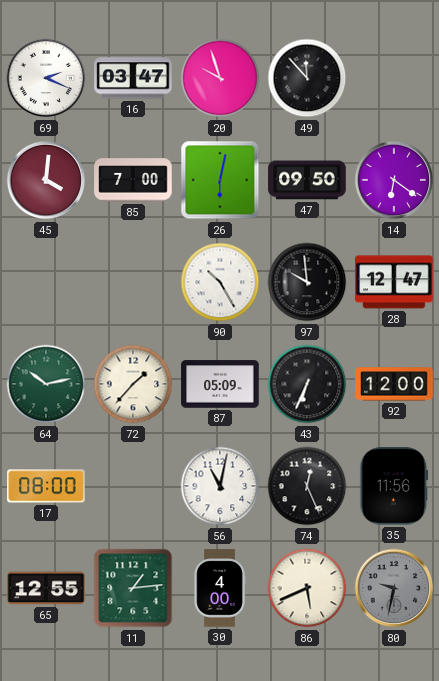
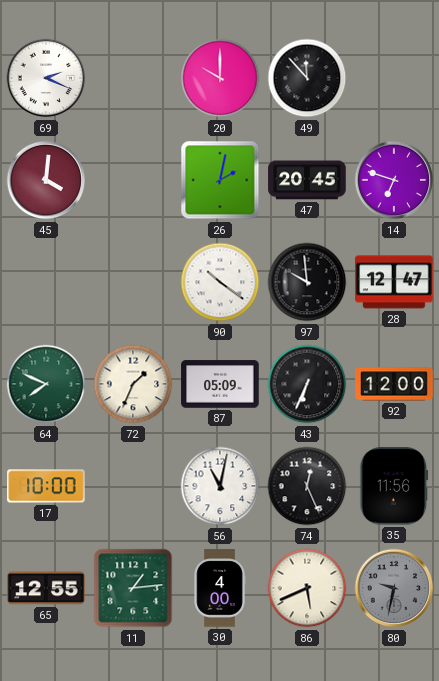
16: 03:47 -> none
20: 9:57 -> 10:00
85: 7:00 -> none
26: 6:02 -> 2:02
47: 09:50 -> 20:45
14: 6:21 -> 6:48
90: 10:25 -> 10:21
64: 10:13 -> 7:49
72: 1:37 -> 1:34
17: 08:00 -> 10:00
